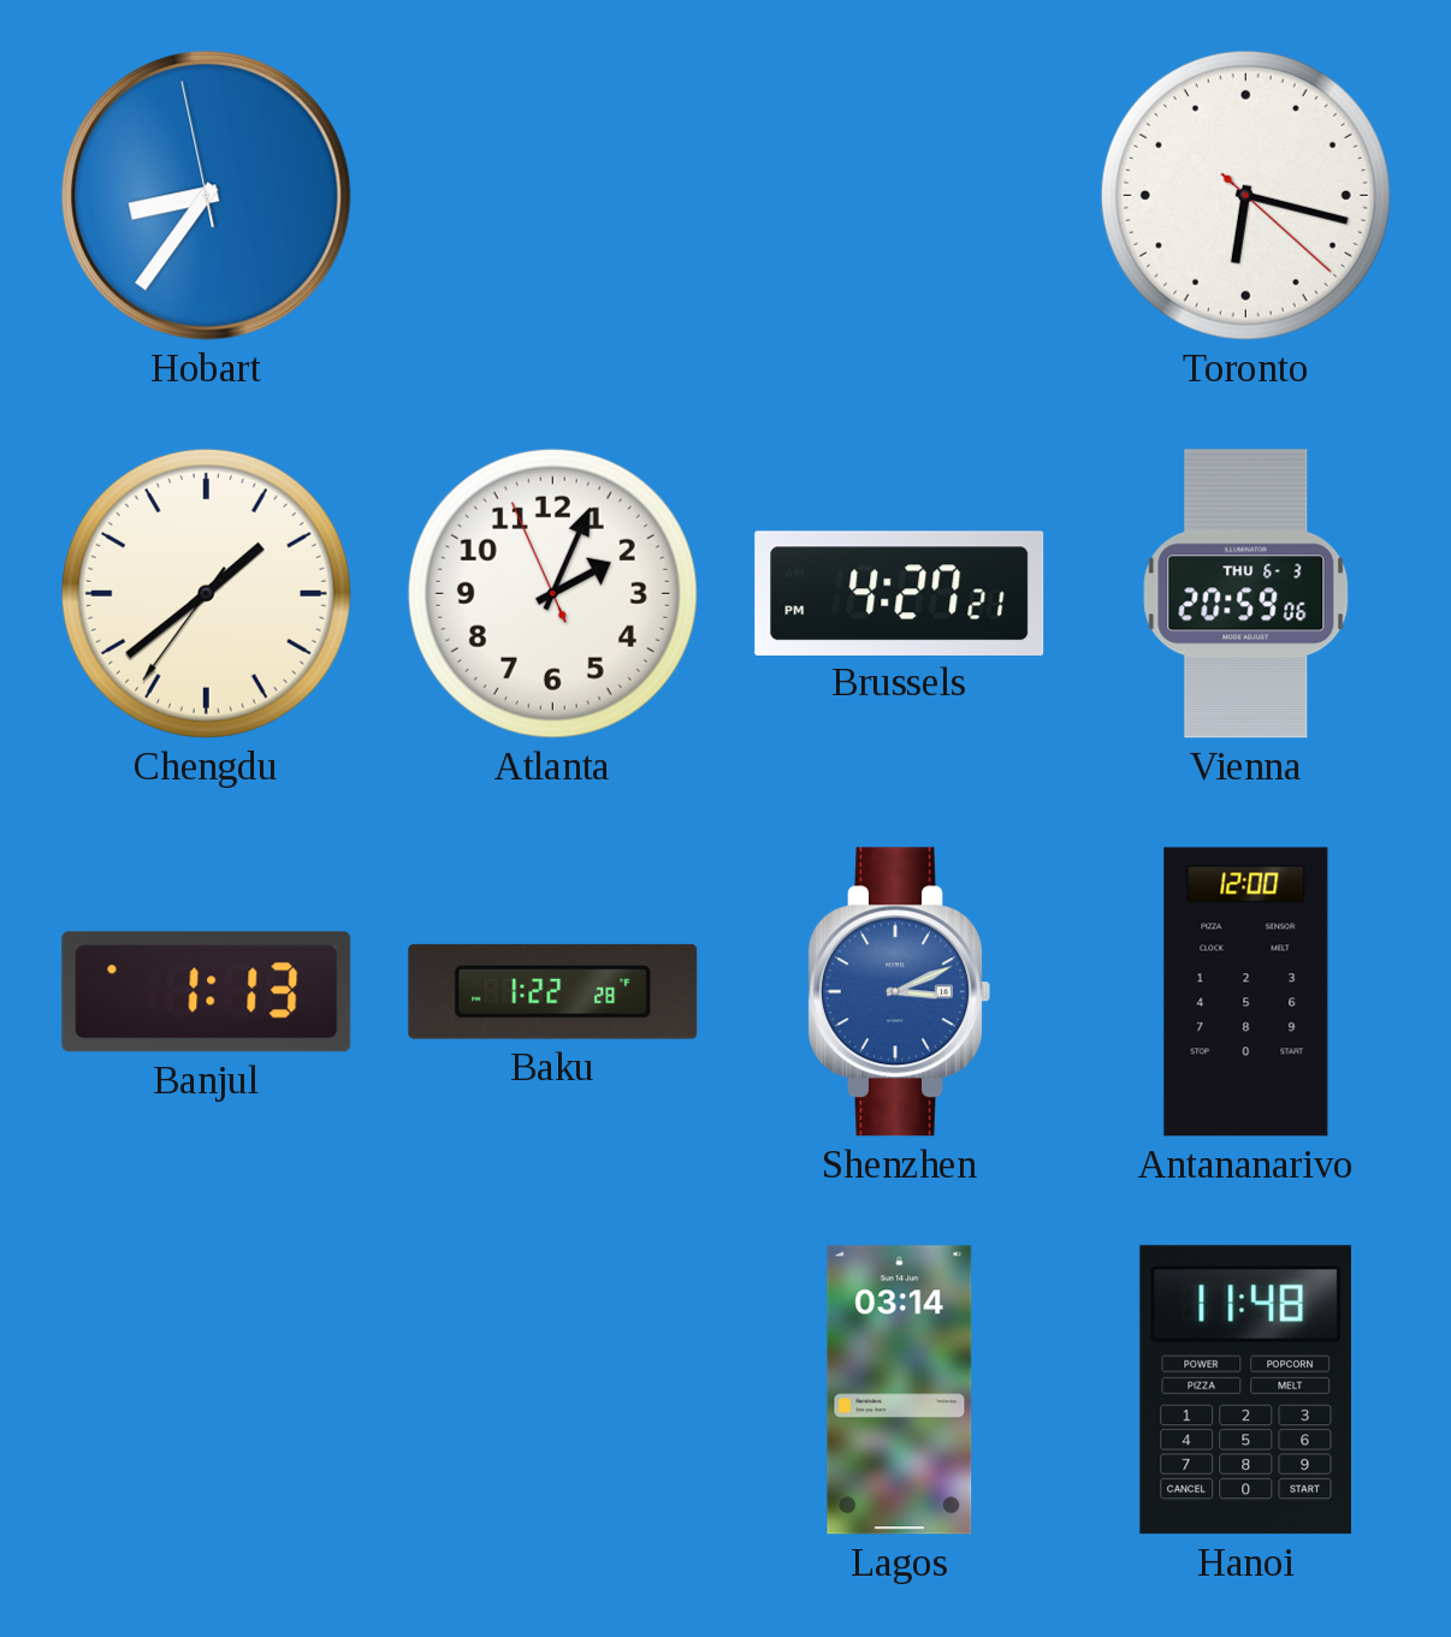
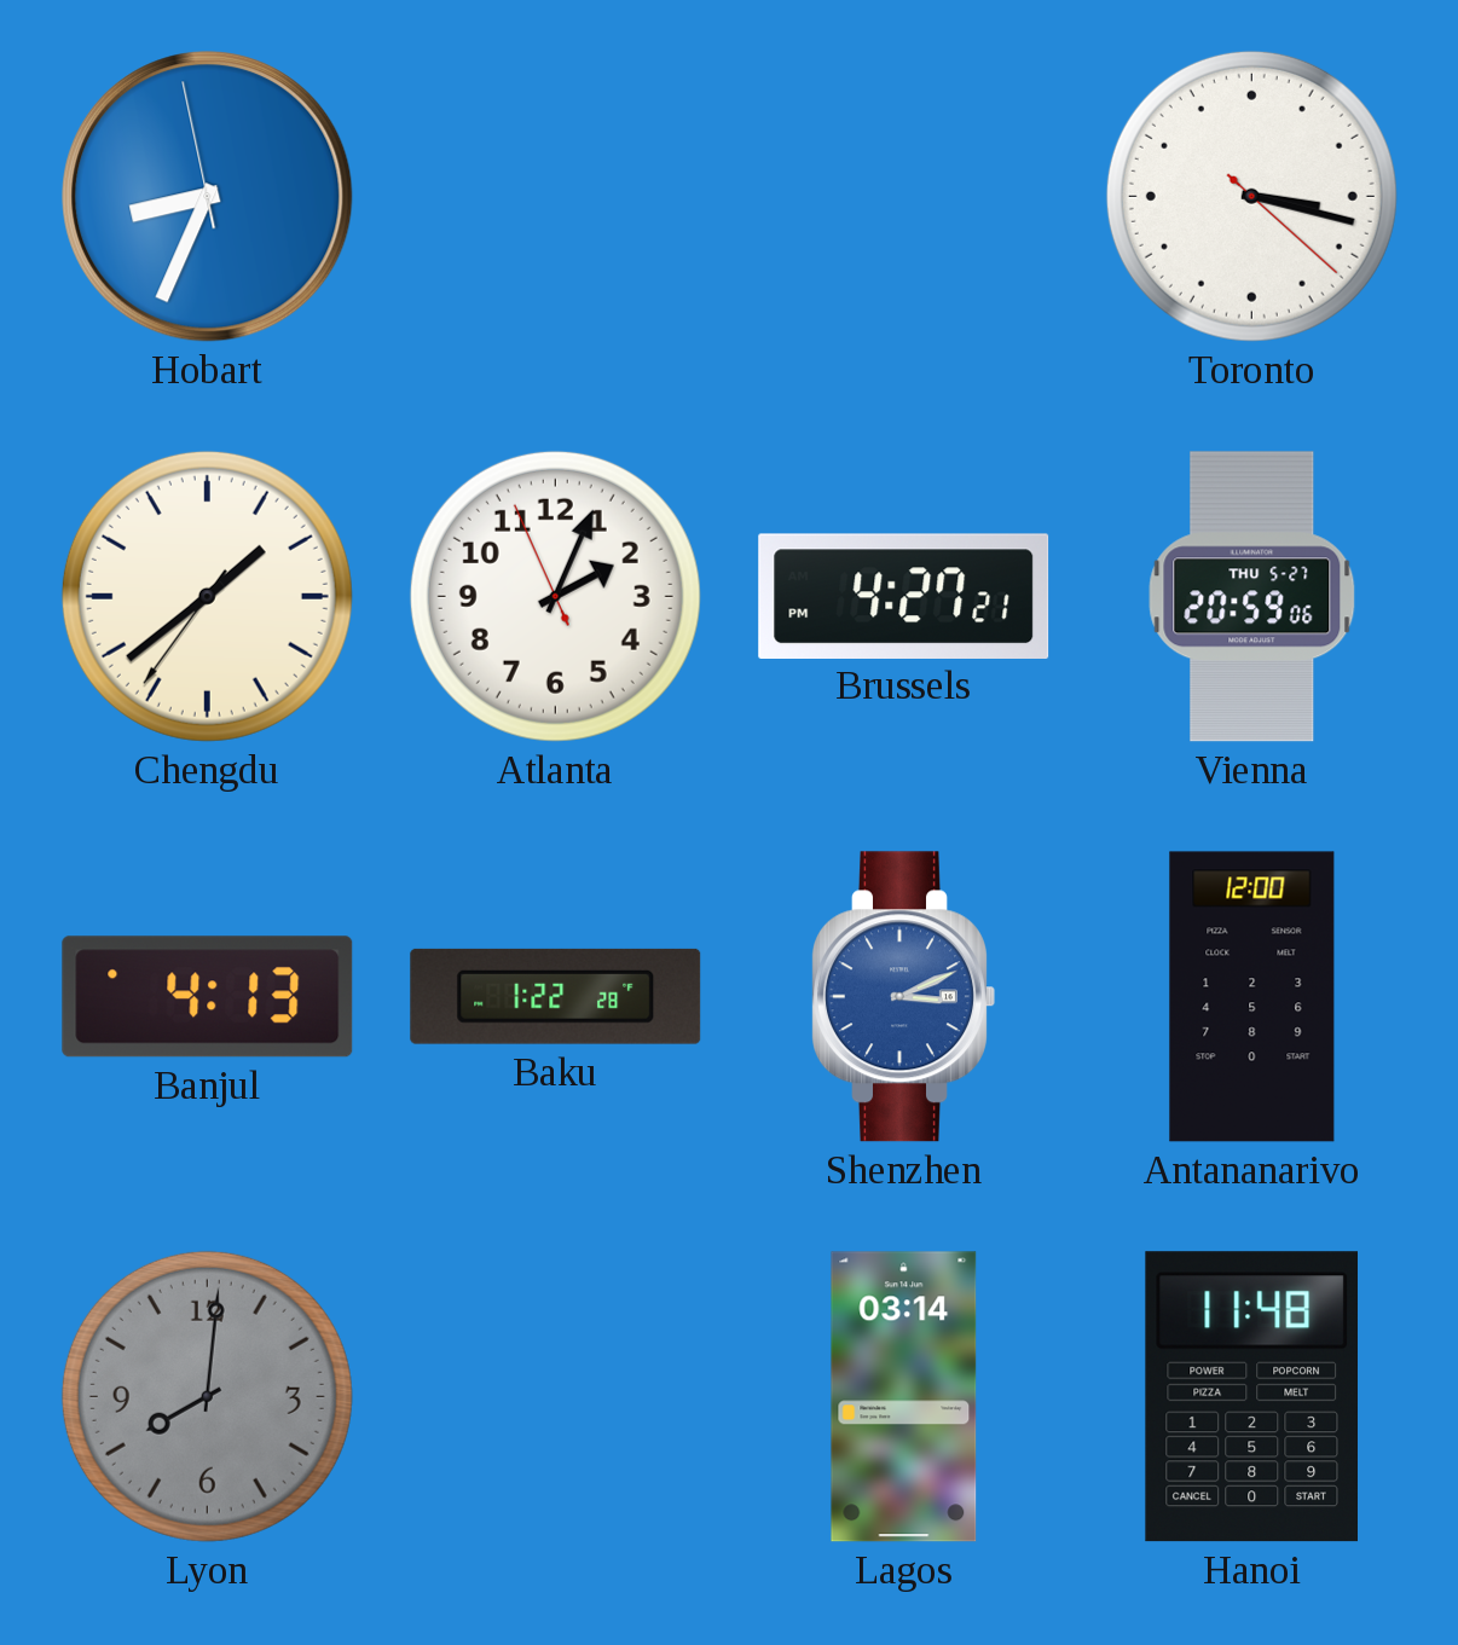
Hobart: 8:35 -> 8:33
Toronto: 6:17 -> 3:17
Vienna date: THU 6-3 -> THU 5-27
Banjul: 1:13 -> 4:13
Lyon: none -> 8:01
